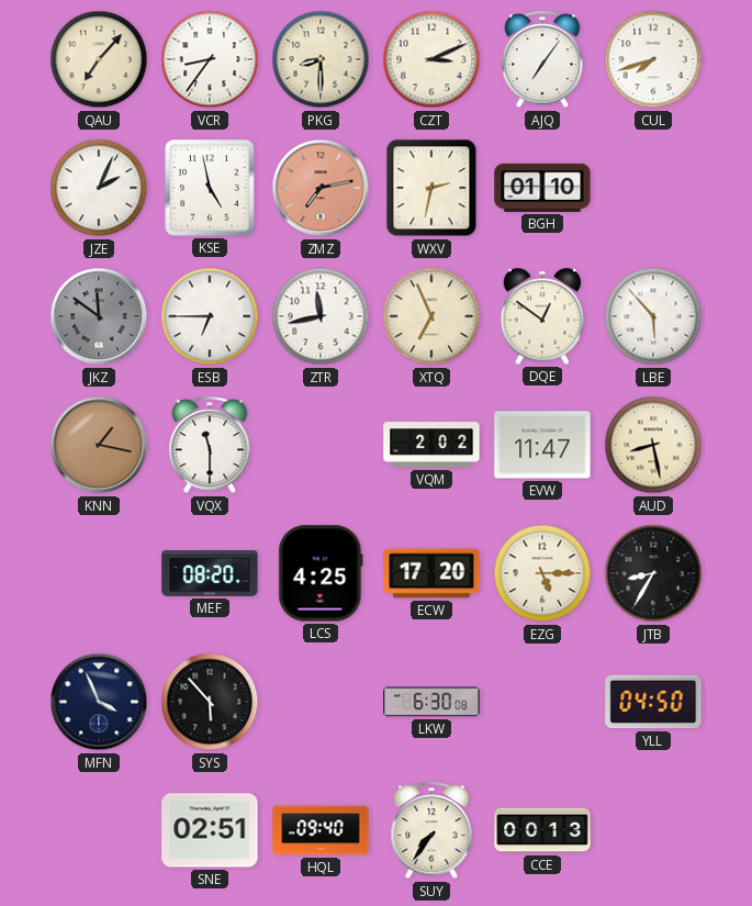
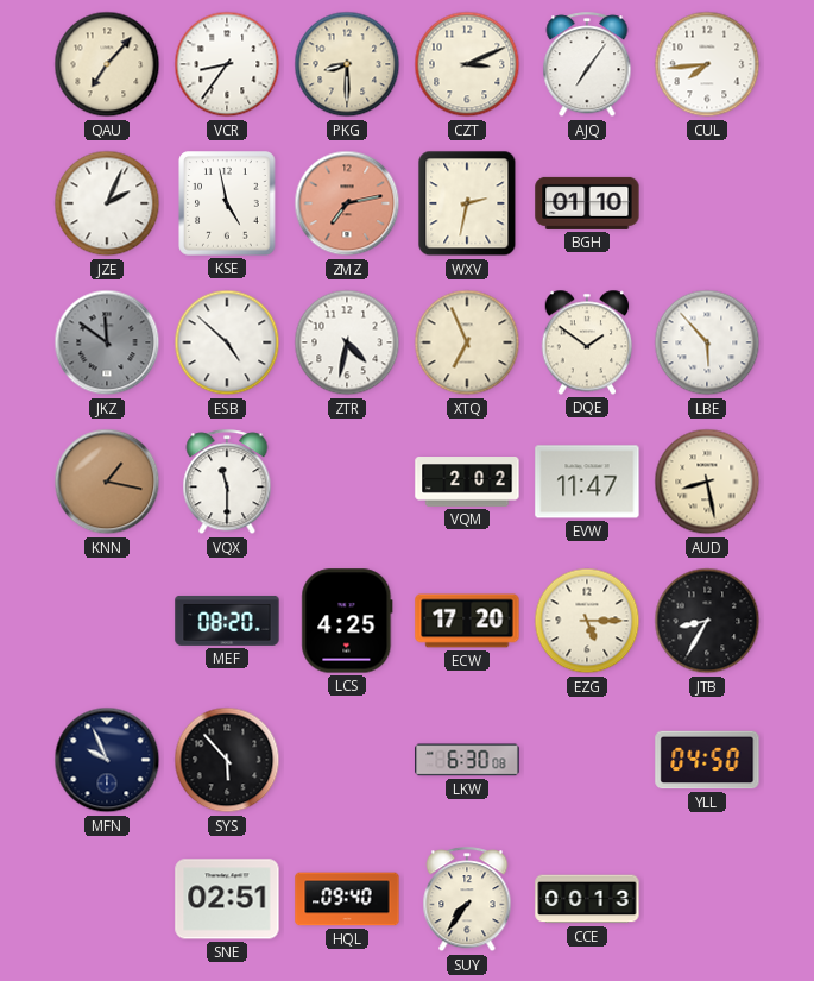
CUL: 7:42 -> 7:44
ESB: 6:45 -> 4:52
ZTR: 11:43 -> 4:32
DQE: 12:51 -> 1:51
MFN: 3:56 -> 9:56
